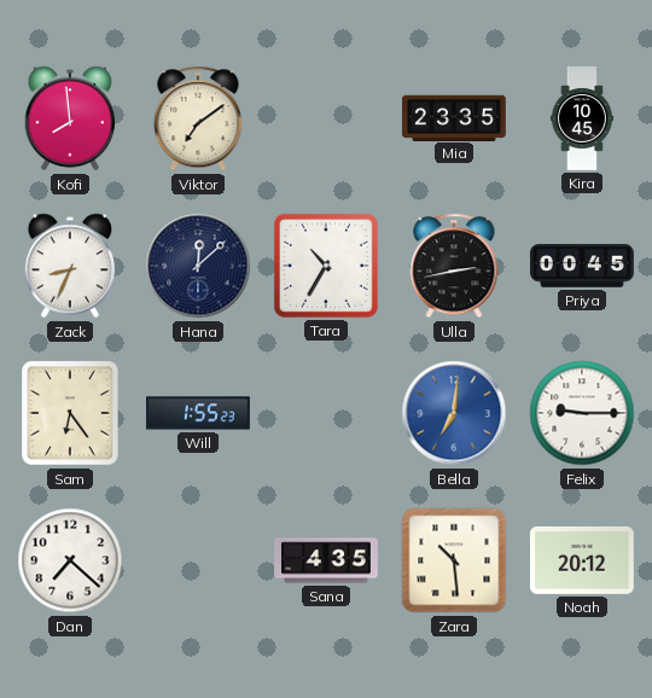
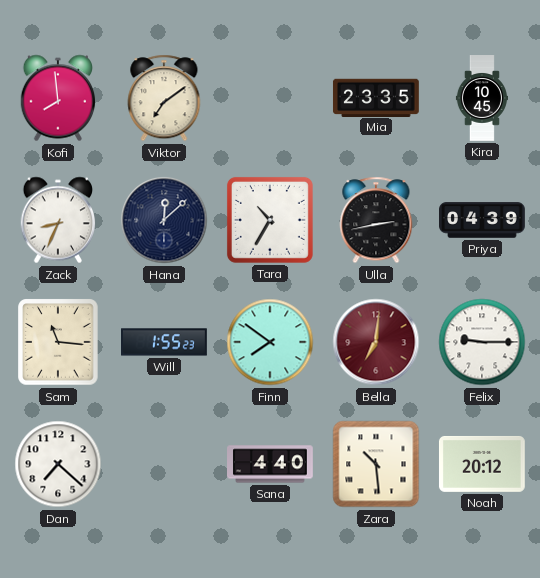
Priya: 00:45 -> 04:39
Sam: 6:24 -> 11:16
Finn: none -> 7:51
Bella dial: blue -> burgundy
Sana: 4:35 -> 4:40
